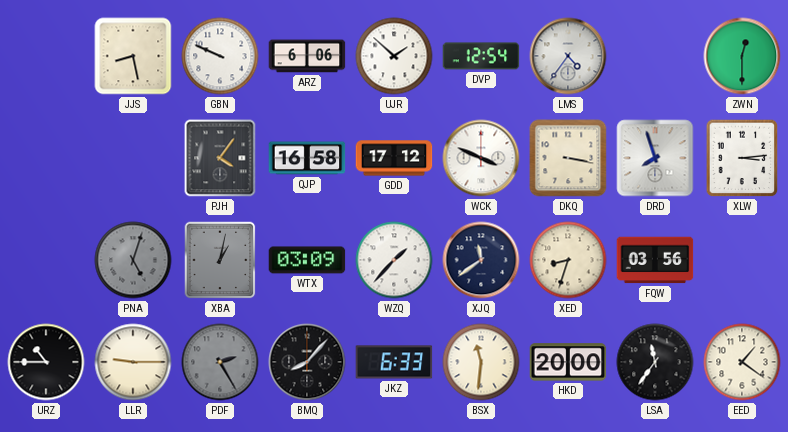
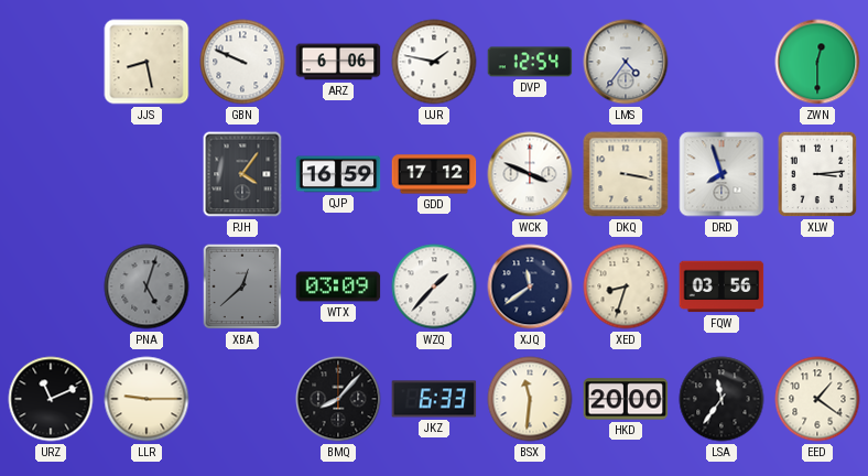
UJR: 1:52 -> 1:47
QJP: 16:58 -> 16:59
XBA: 1:02 -> 12:38
URZ: 10:45 -> 11:11
PDF: 2:25 -> none
